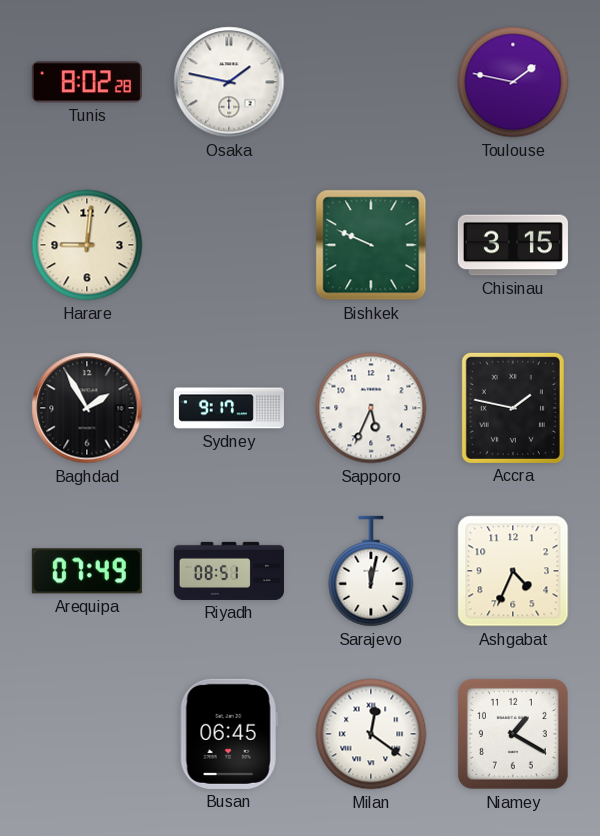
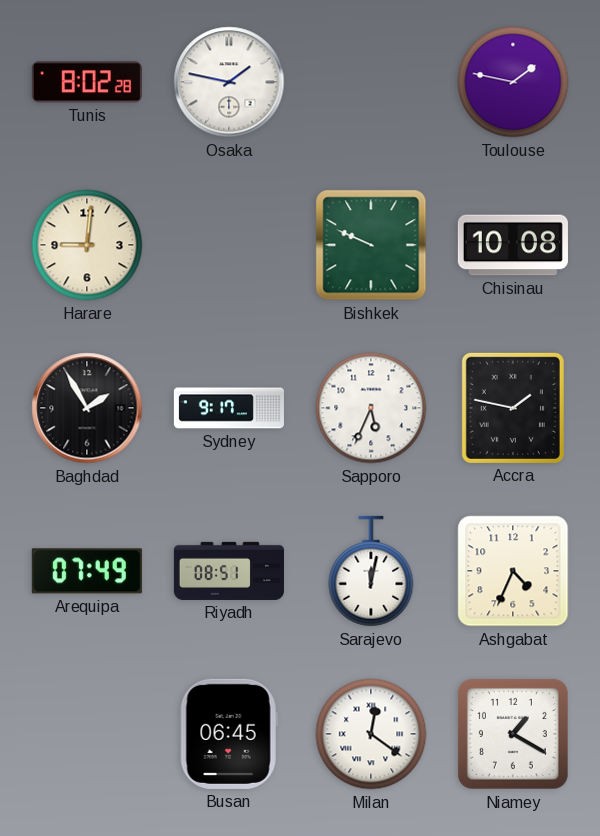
Chisinau: 3:15 -> 10:08
